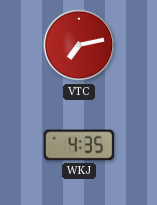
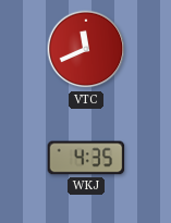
VTC: 7:13 -> 11:41
